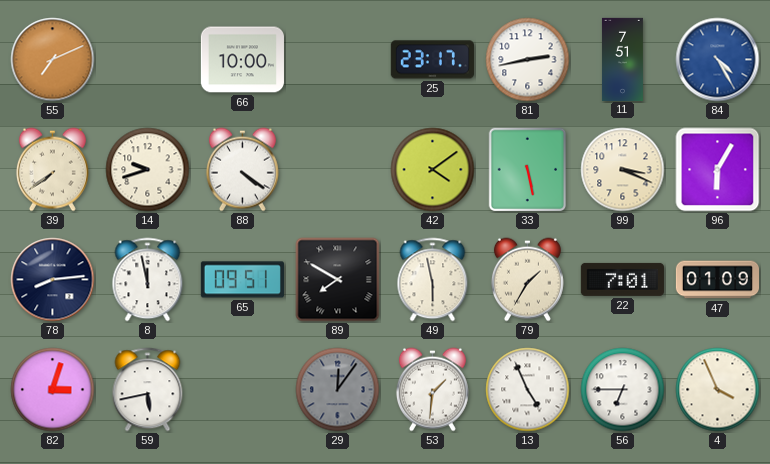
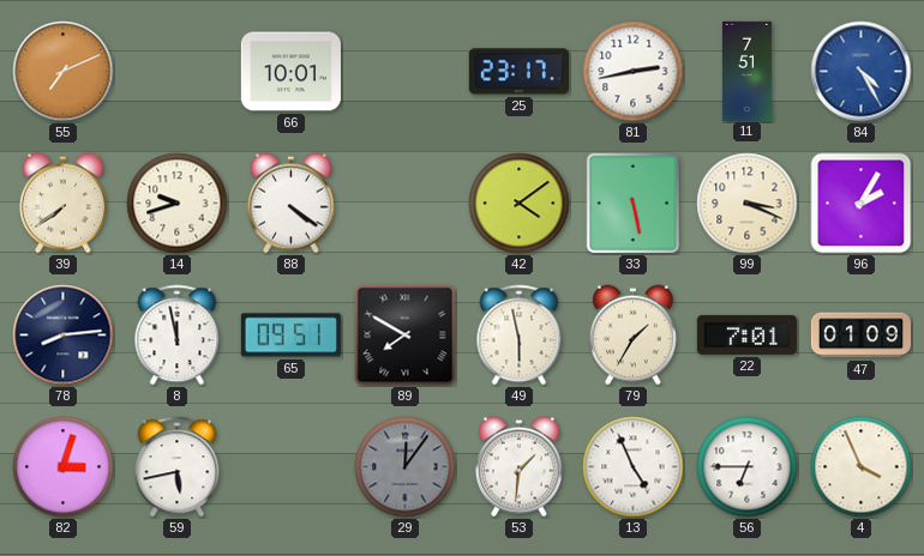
66: 10:00 -> 10:01
96: 6:05 -> 2:05
